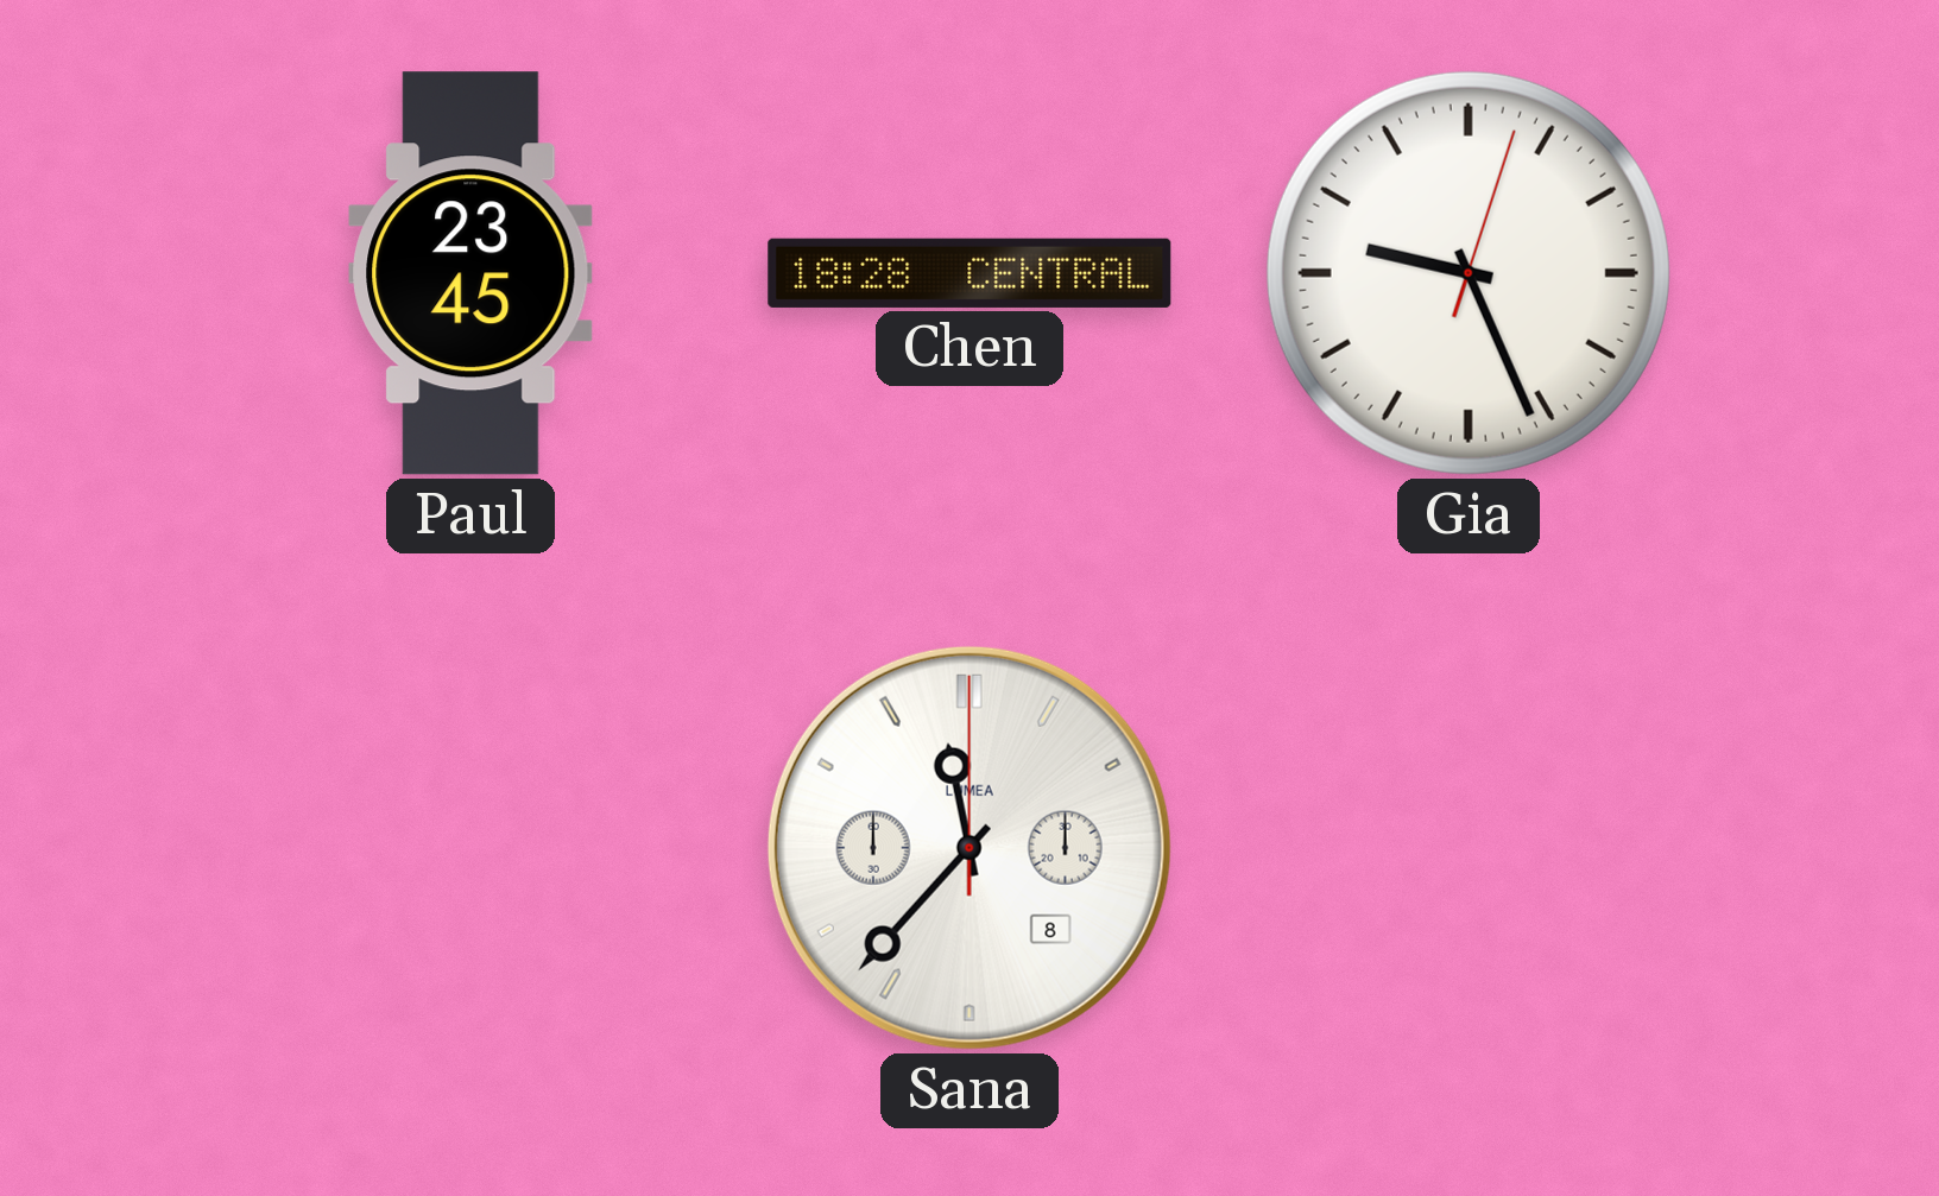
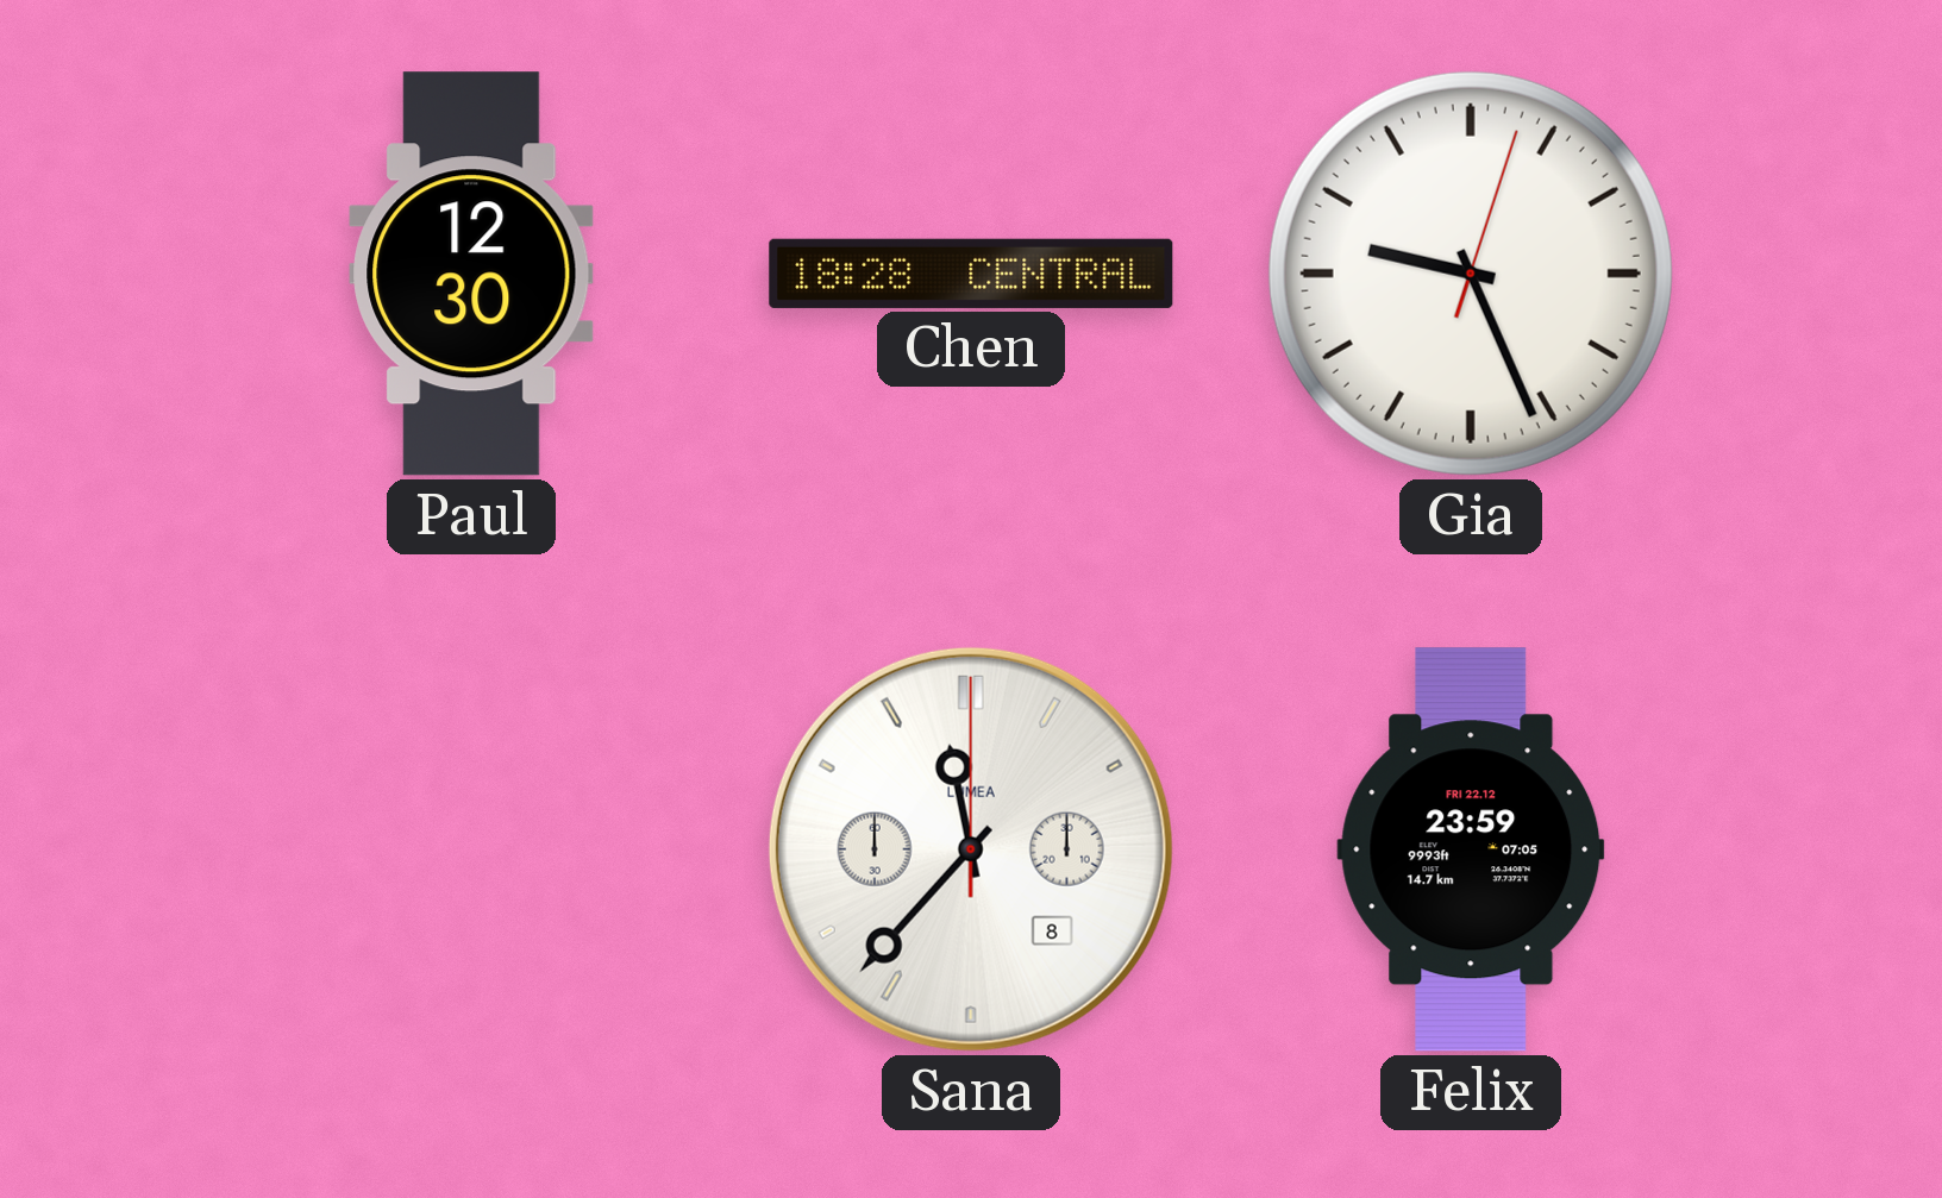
Paul: 23:45 -> 12:30
Felix: none -> 23:59
